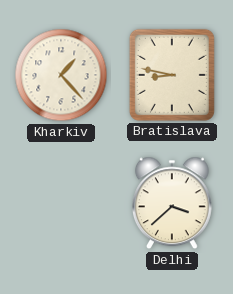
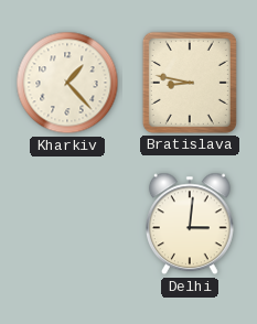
Delhi: 3:38 -> 3:01
